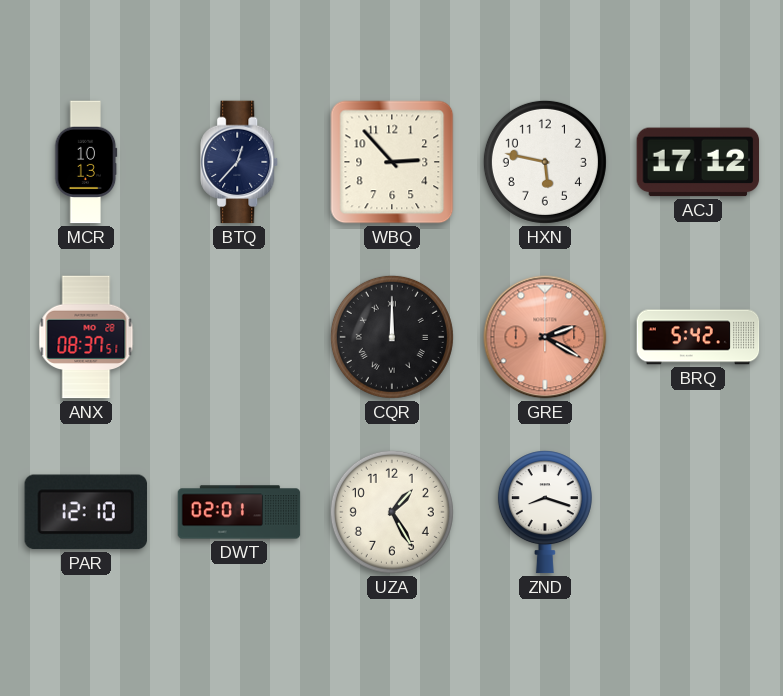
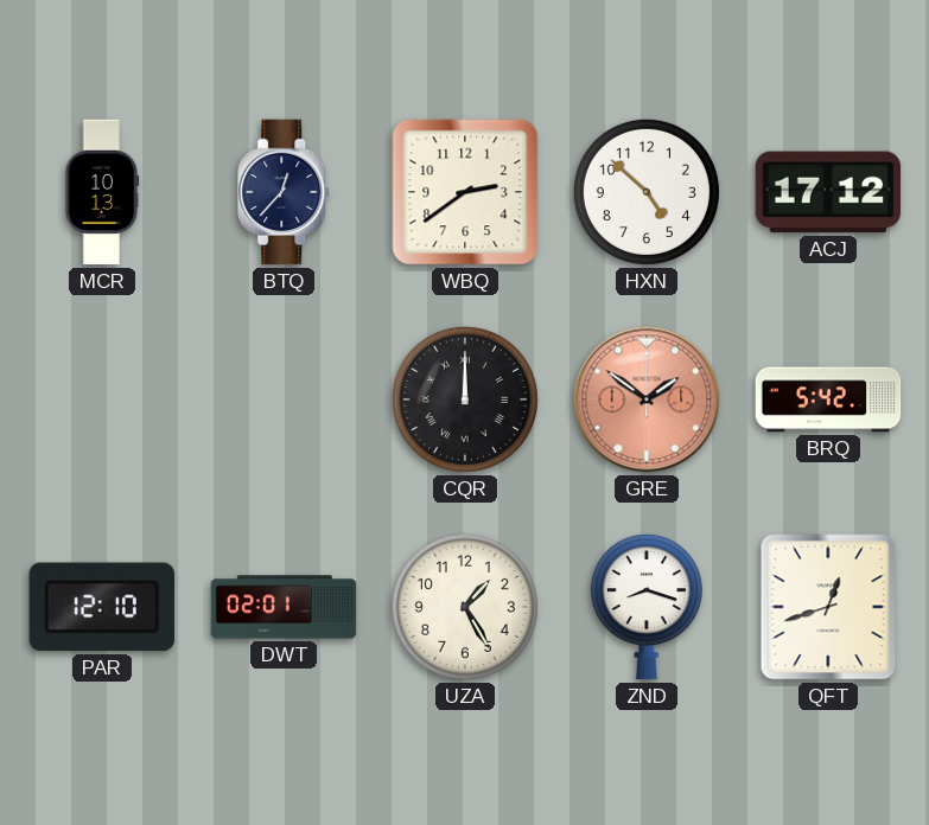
WBQ: 2:53 -> 2:39
HXN: 5:47 -> 4:52
ANX: 08:37 -> none
GRE: 2:20 -> 1:51
QFT: none -> 12:42
